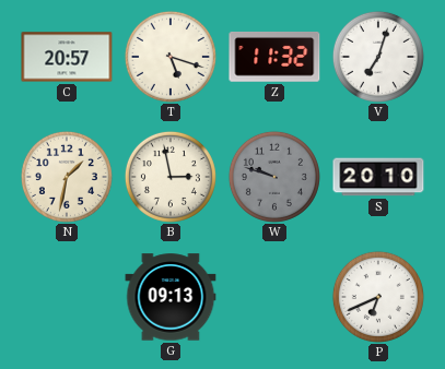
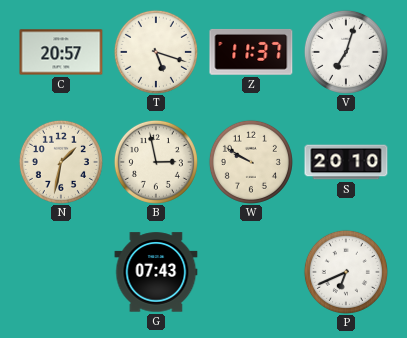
Z: 11:32 -> 11:37
W: 9:48 -> 9:50
W dial: grey -> cream
G: 09:13 -> 07:43
